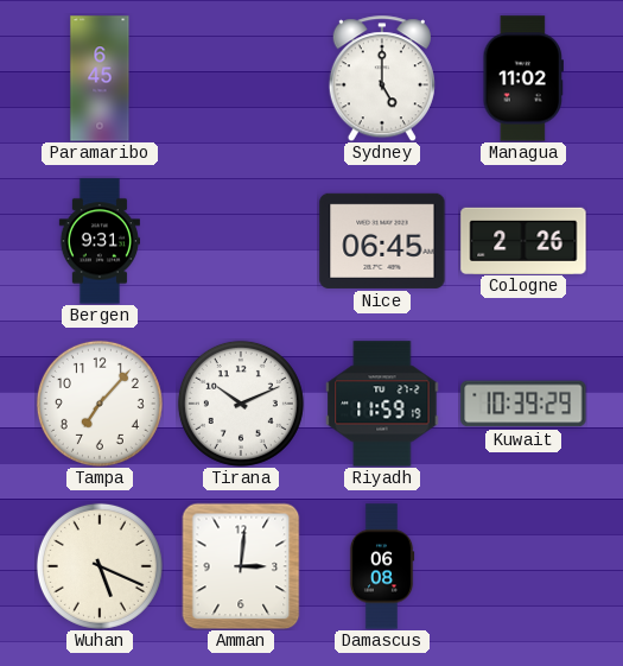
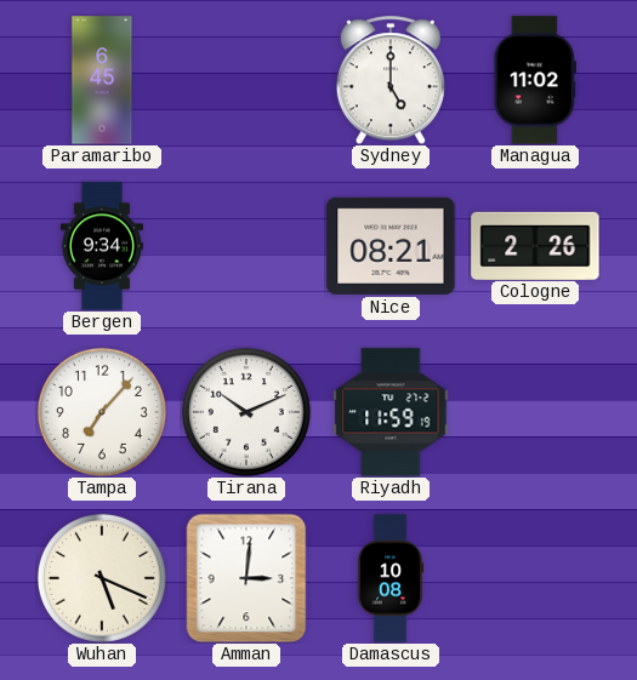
Bergen: 9:31 -> 9:34
Nice: 06:45 -> 08:21
Kuwait: 10:39 -> none
Damascus: 06:08 -> 10:08
